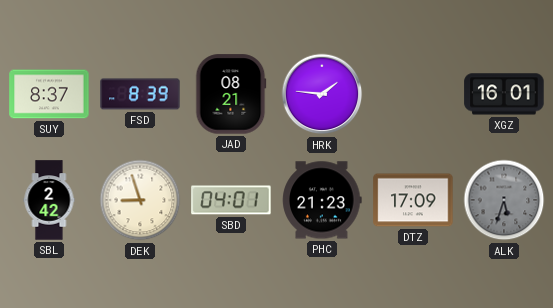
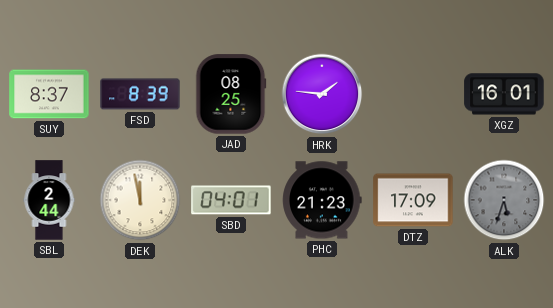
JAD: 08:21 -> 08:25
SBL: 2:42 -> 2:44
DEK: 8:57 -> 11:58
